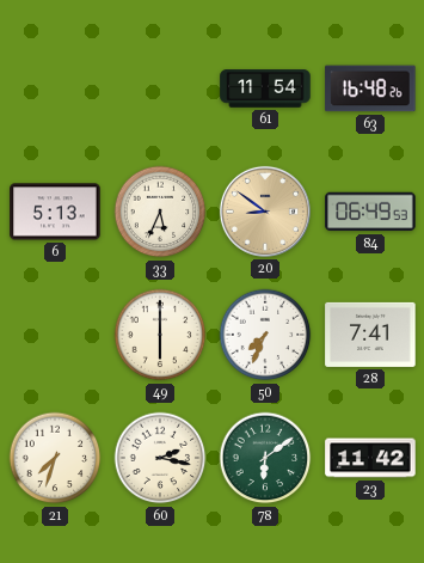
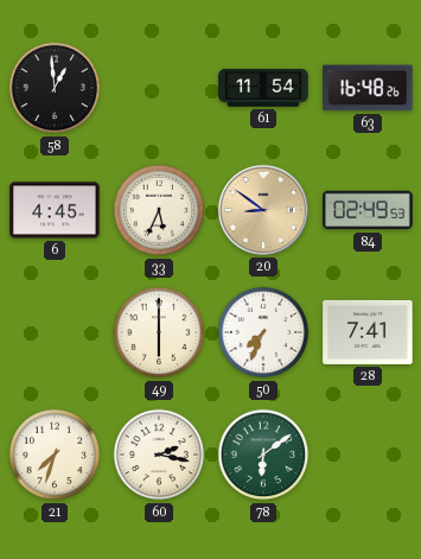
58: none -> 12:59
6: 5:13 -> 4:45
84: 06:49 -> 02:49
23: 11:42 -> none
